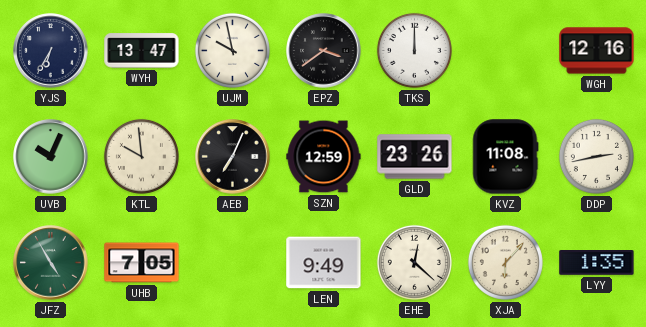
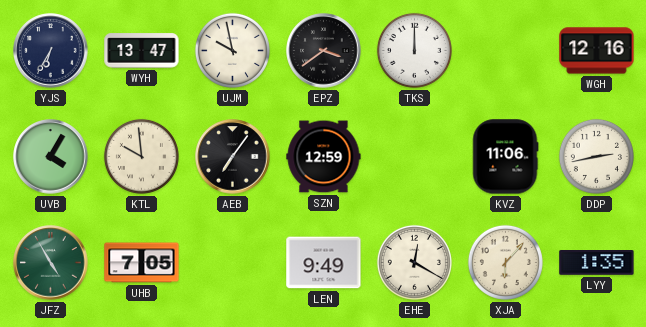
UVB: 10:04 -> 4:05
AEB: 7:04 -> 7:06
GLD: 23:26 -> none
KVZ: 11:08 -> 11:06
EHE: 12:22 -> 12:20
